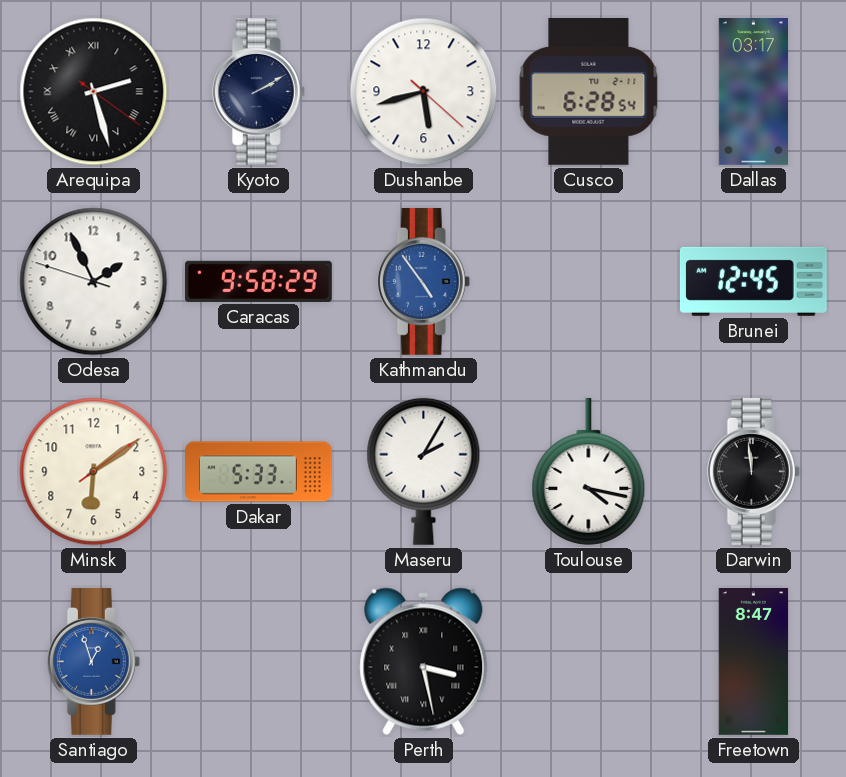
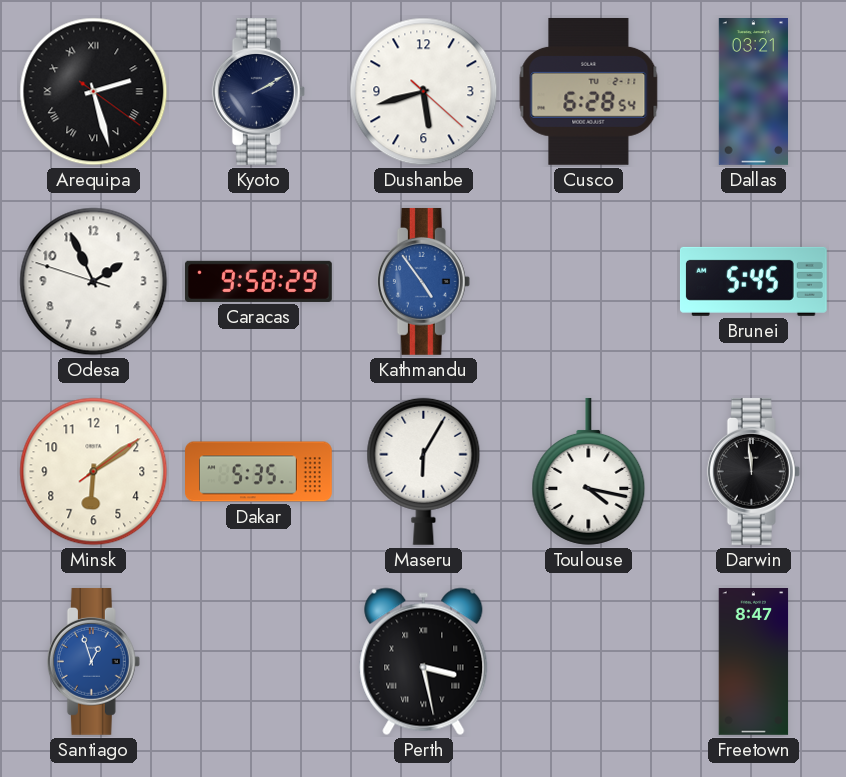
Dallas: 03:17 -> 03:21
Brunei: 12:45 -> 5:45
Dakar: 5:33 -> 5:35
Maseru: 2:05 -> 6:05
